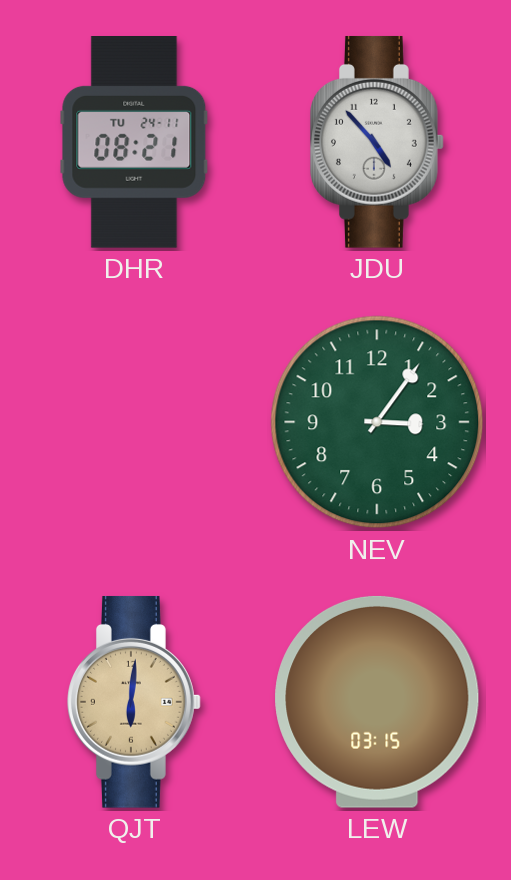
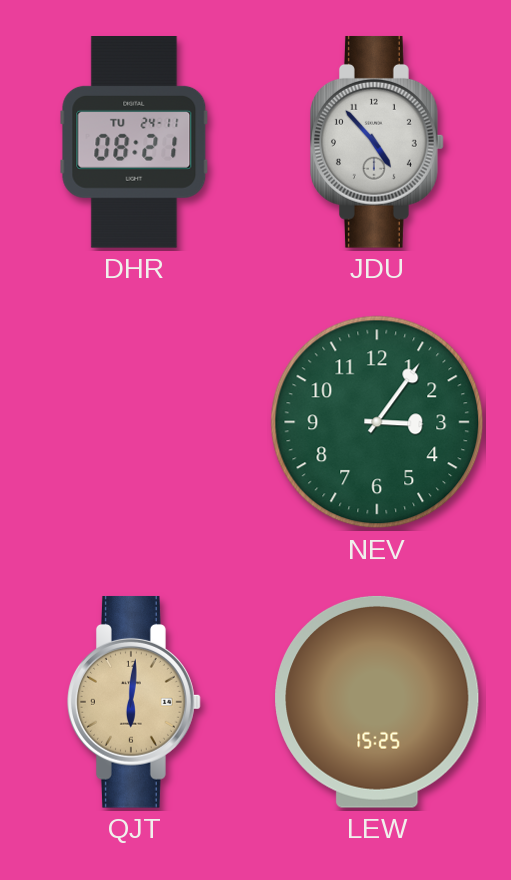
LEW: 03:15 -> 15:25
